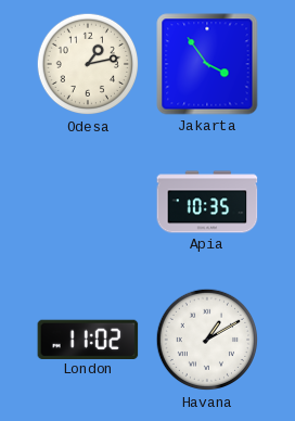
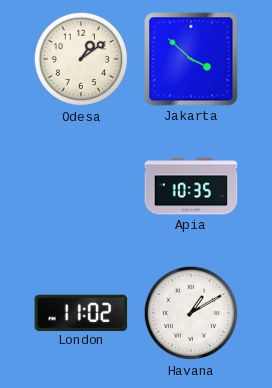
Odesa: 1:13 -> 1:09
Jakarta: 3:54 -> 3:52
